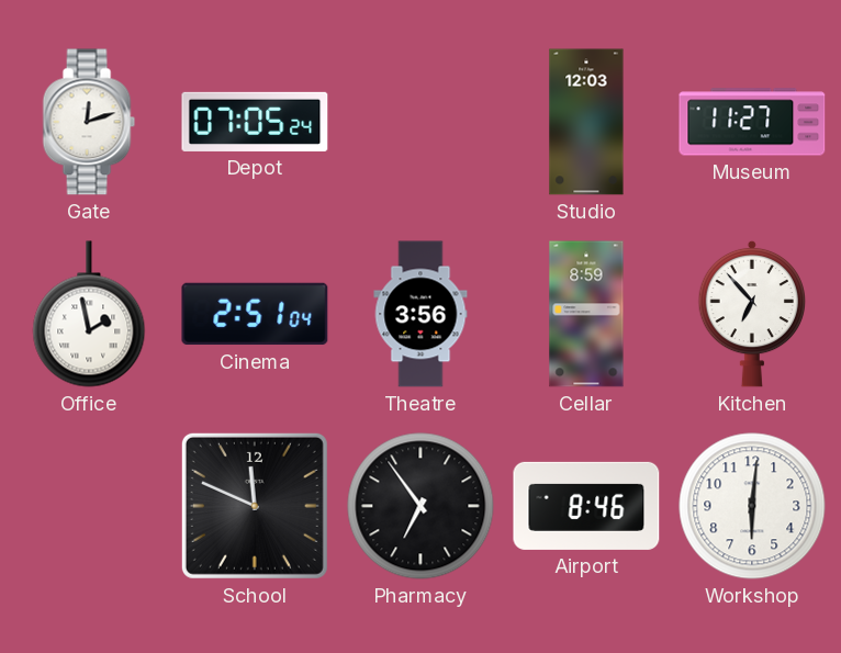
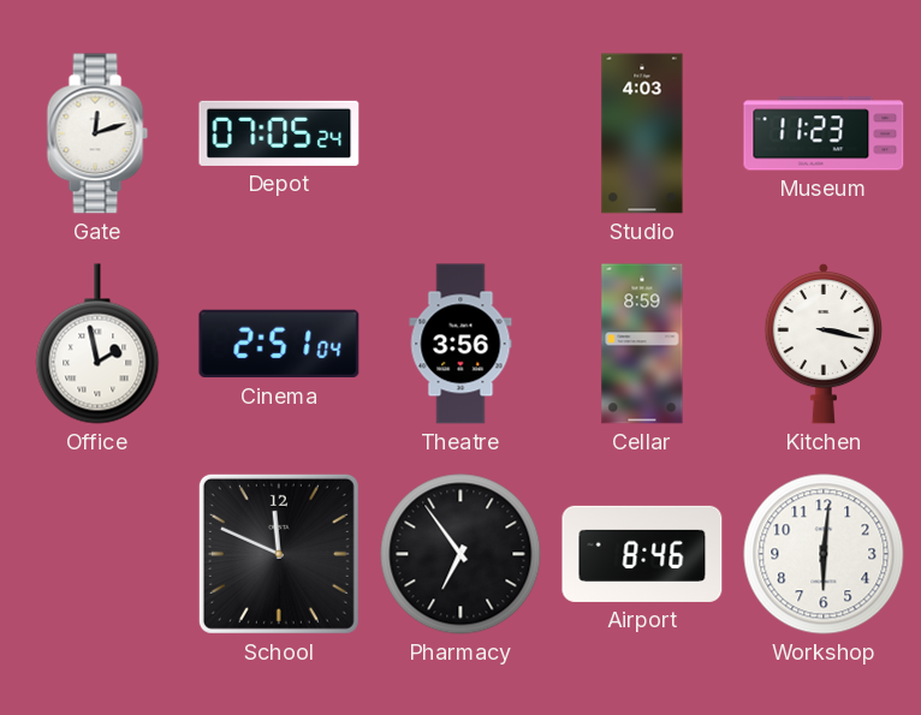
Studio: 12:03 -> 4:03
Museum: 11:27 -> 11:23
Kitchen: 6:53 -> 3:17
